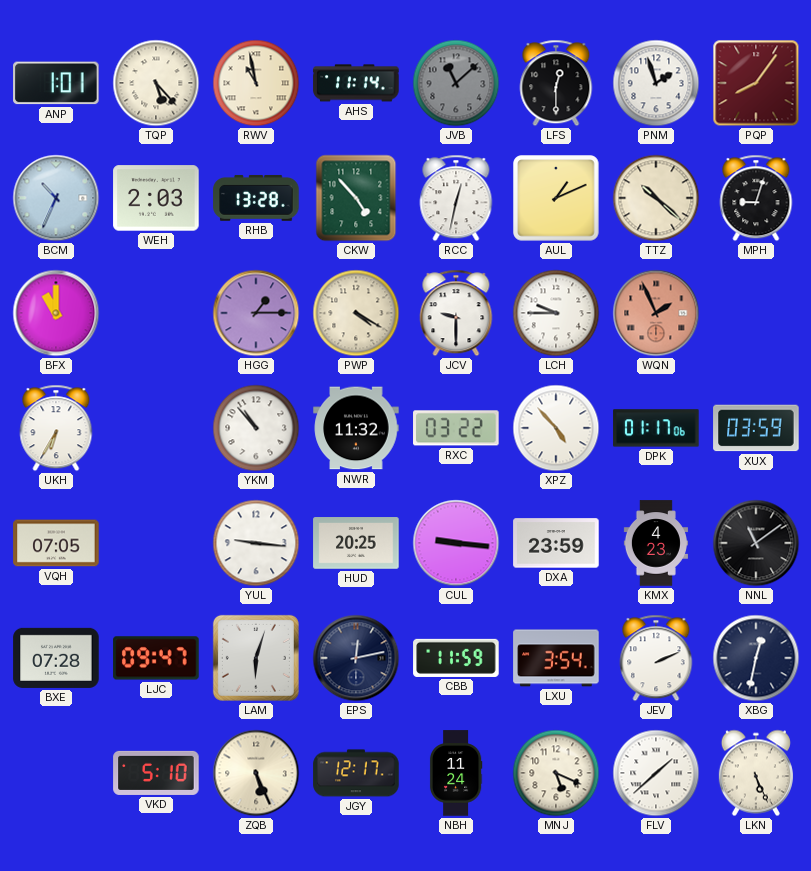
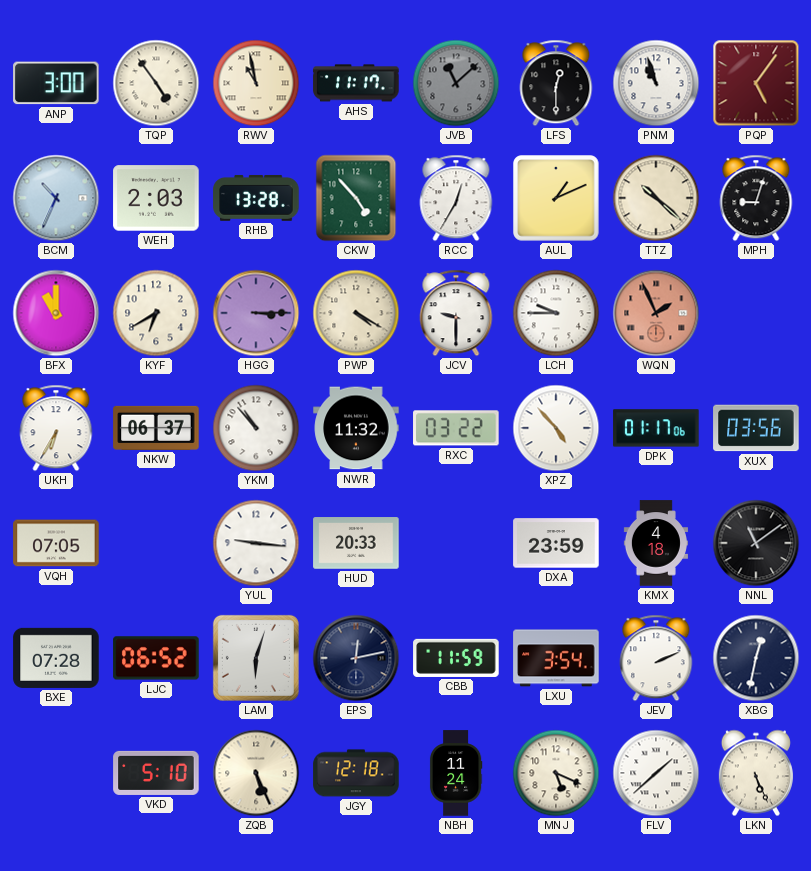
ANP: 1:01 -> 3:00
TQP: 5:23 -> 4:54
AHS: 11:14 -> 11:17
PNM: 1:57 -> 10:57
PQP: 8:06 -> 5:06
RCC: 12:32 -> 12:35
KYF: none -> 6:40
HGG: 1:15 -> 3:15
NKW: none -> 06:37
XUX: 03:59 -> 03:56
HUD: 20:25 -> 20:33
CUL: 9:16 -> none
KMX: 4:23 -> 4:18
LJC: 09:47 -> 06:52
JGY: 12:17 -> 12:18
